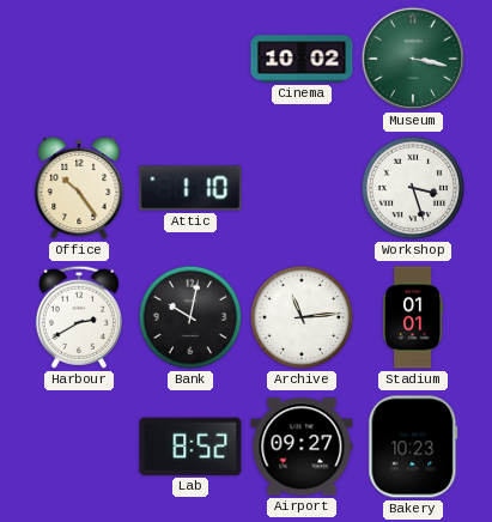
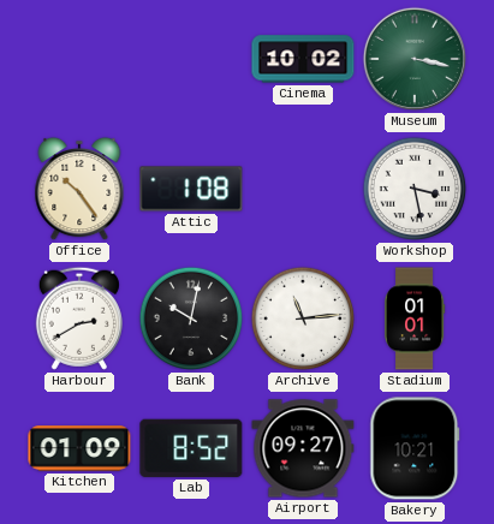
Attic: 1:10 -> 1:08
Workshop: 3:27 -> 3:28
Kitchen: none -> 01:09
Bakery: 10:23 -> 10:21
